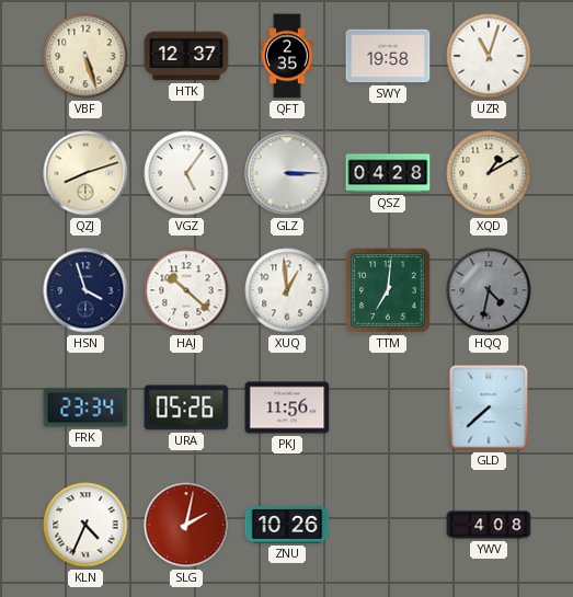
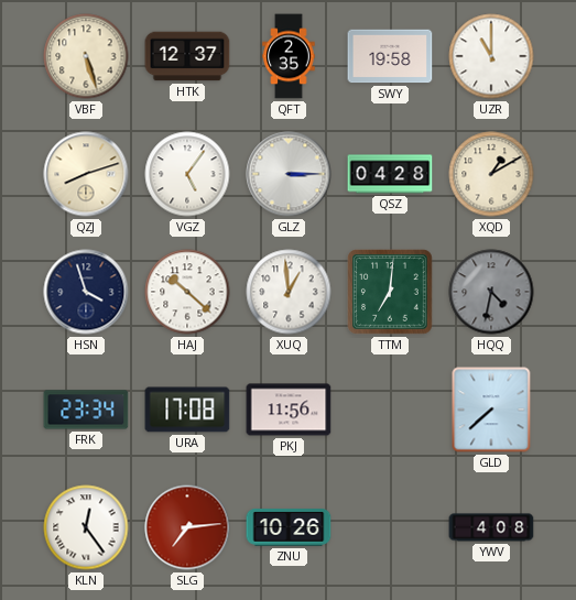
UZR: 11:03 -> 11:00
URA: 05:26 -> 17:08
KLN: 4:34 -> 12:24
SLG: 2:02 -> 7:14
